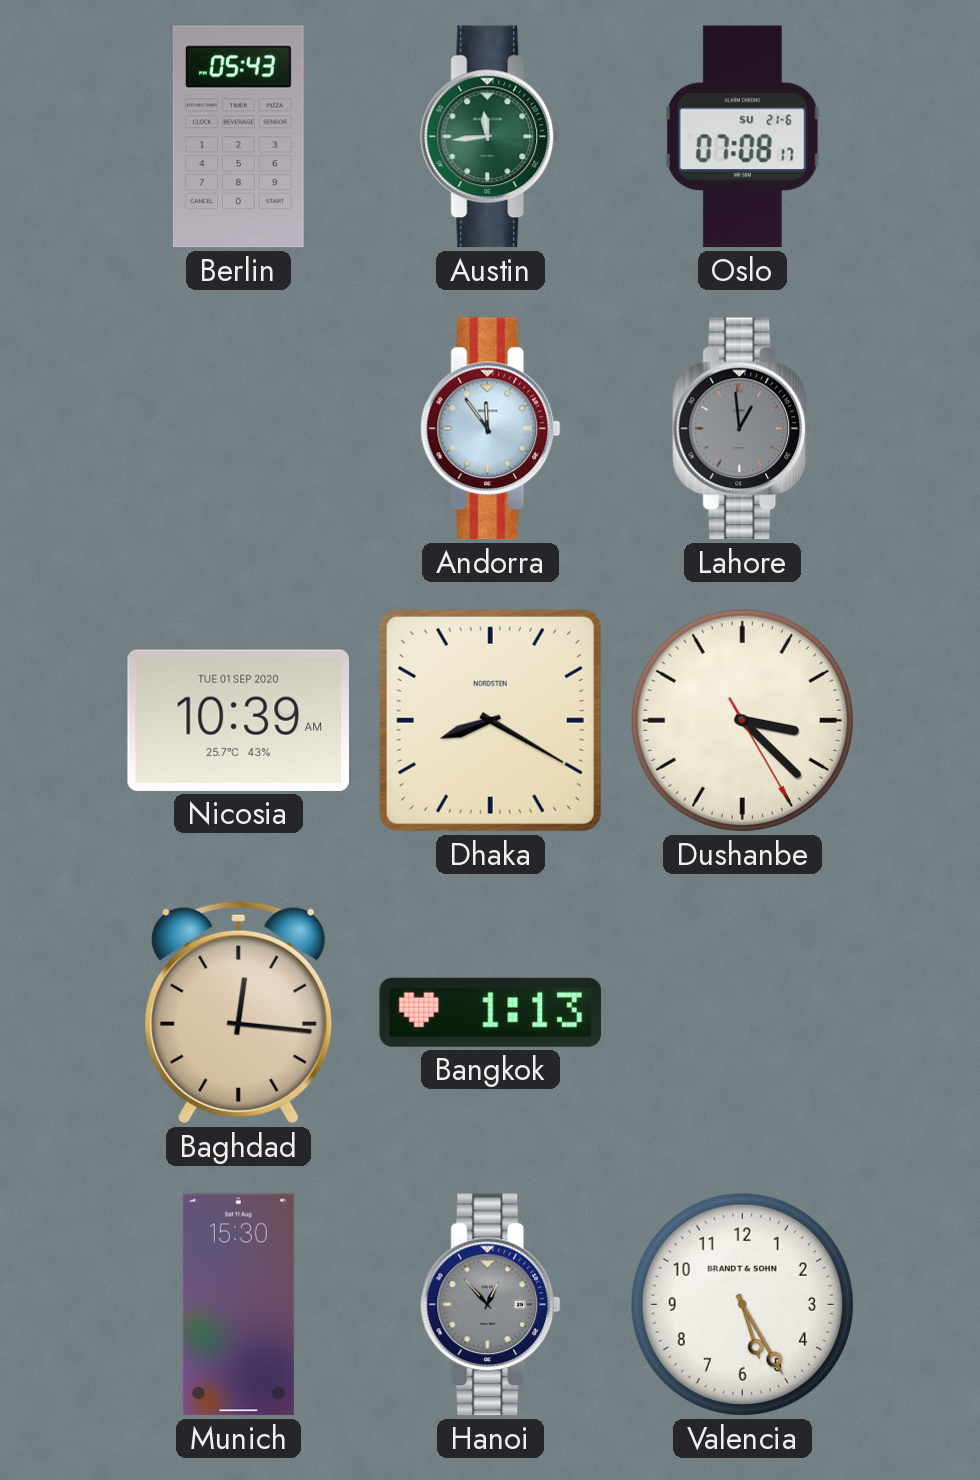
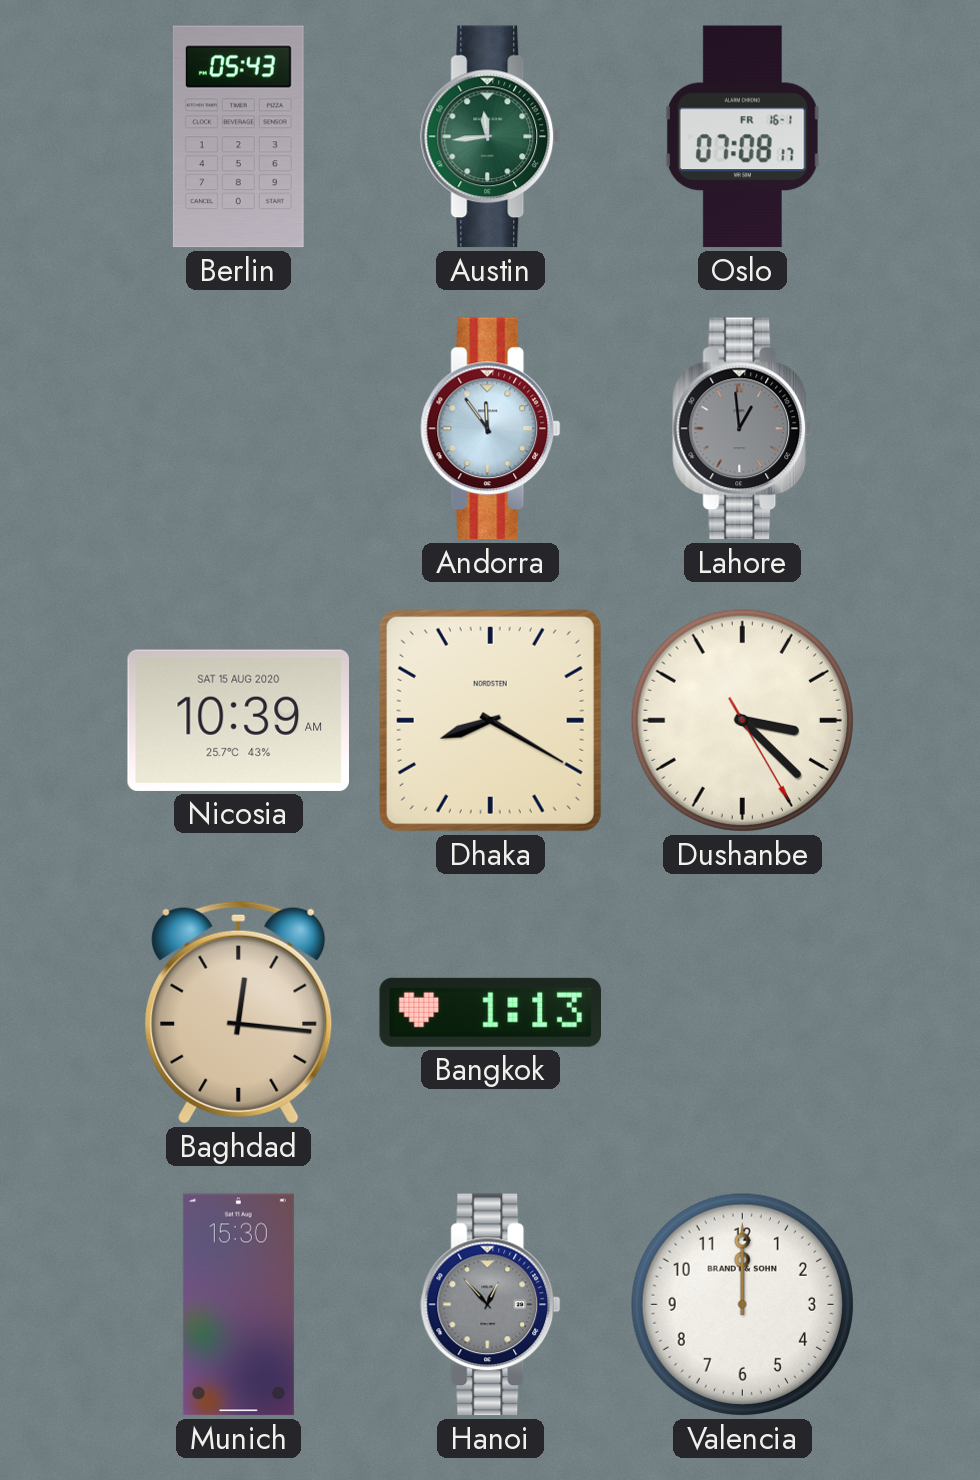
Oslo date: SU 21-6 -> FR 16-1
Nicosia date: TUE 01 SEP 2020 -> SAT 15 AUG 2020
Valencia: 5:25 -> 12:00
